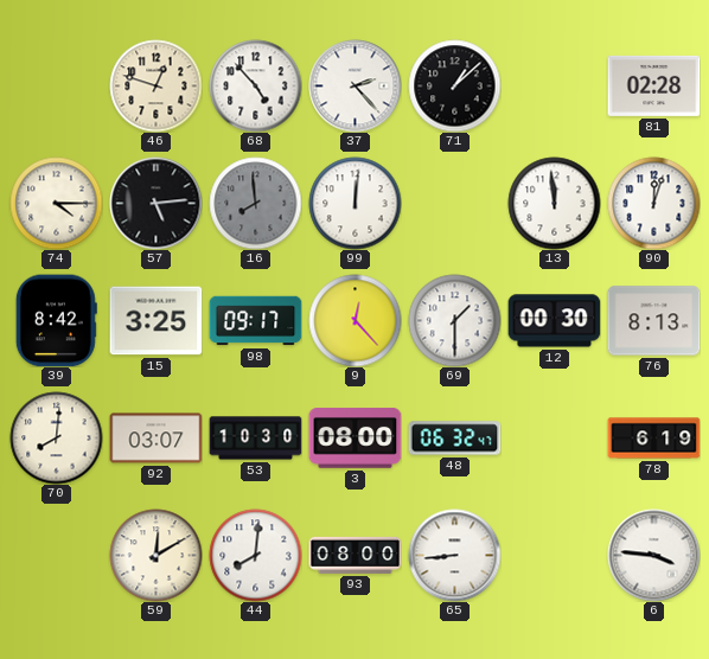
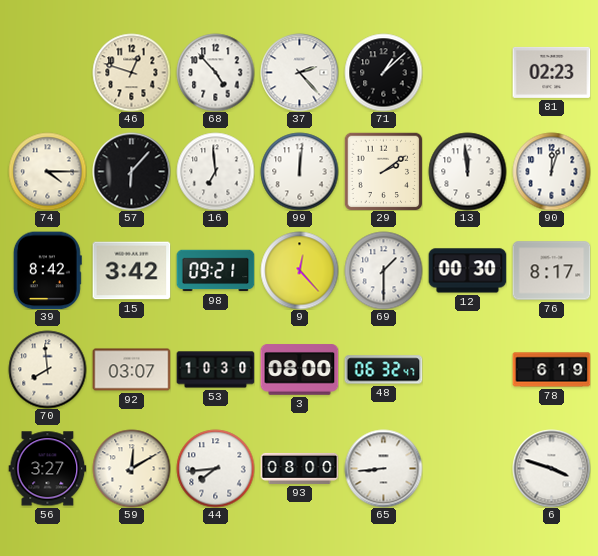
81: 02:28 -> 02:23
57: 5:14 -> 6:07
16: 7:59 -> 6:59
16 dial: grey -> white
29: none -> 2:09
15: 3:25 -> 3:42
98: 09:17 -> 09:21
76: 8:13 -> 8:17
70: 8:01 -> 7:59
56: none -> 3:27
44: 8:01 -> 7:44
6: 3:46 -> 3:48
